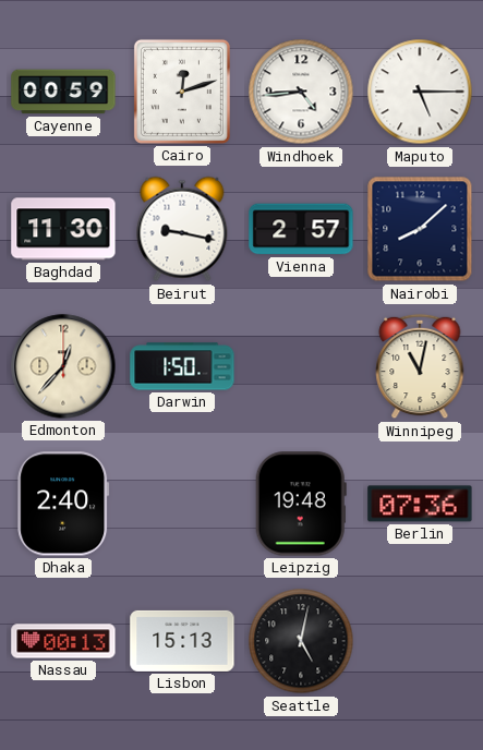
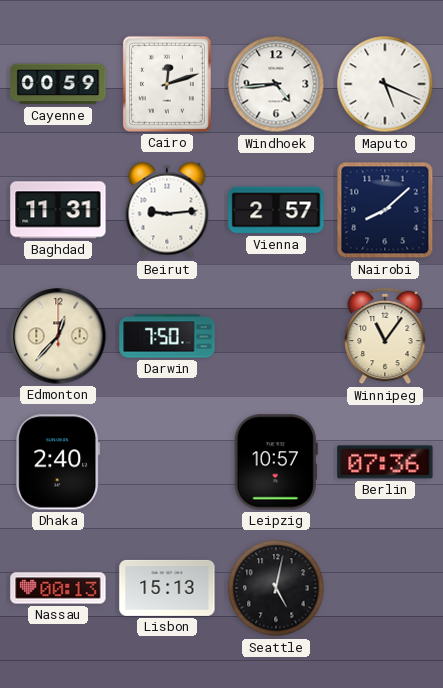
Maputo: 5:15 -> 5:19
Baghdad: 11:30 -> 11:31
Beirut: 9:17 -> 9:14
Darwin: 1:50 -> 7:50
Winnipeg: 11:02 -> 11:06
Leipzig: 19:48 -> 10:57
